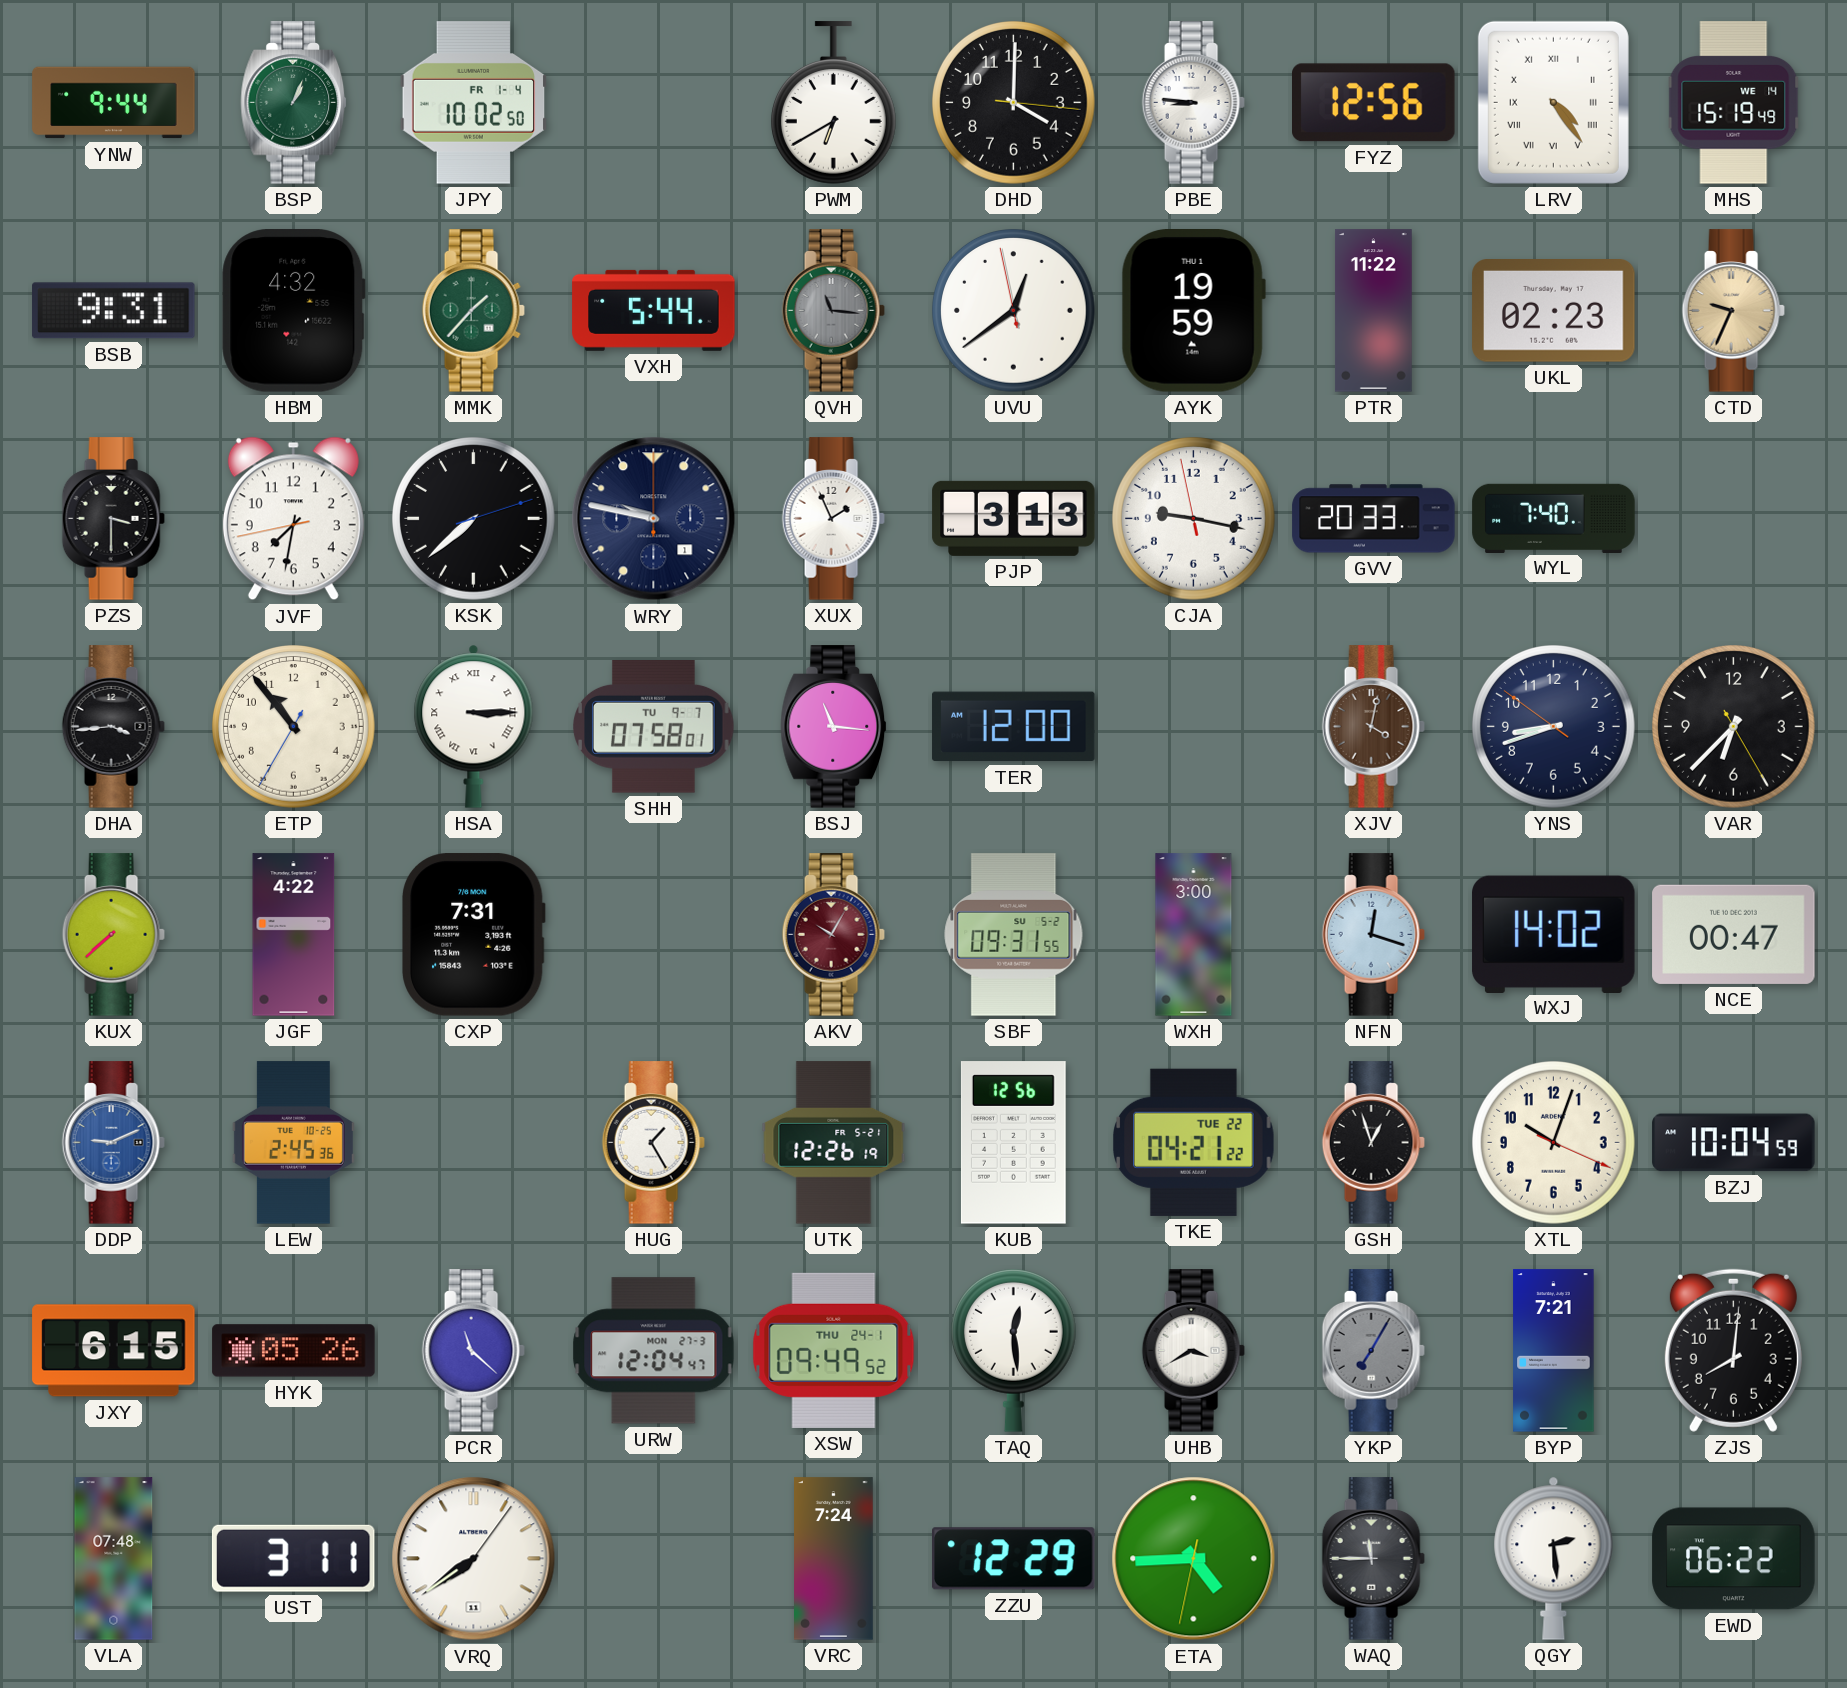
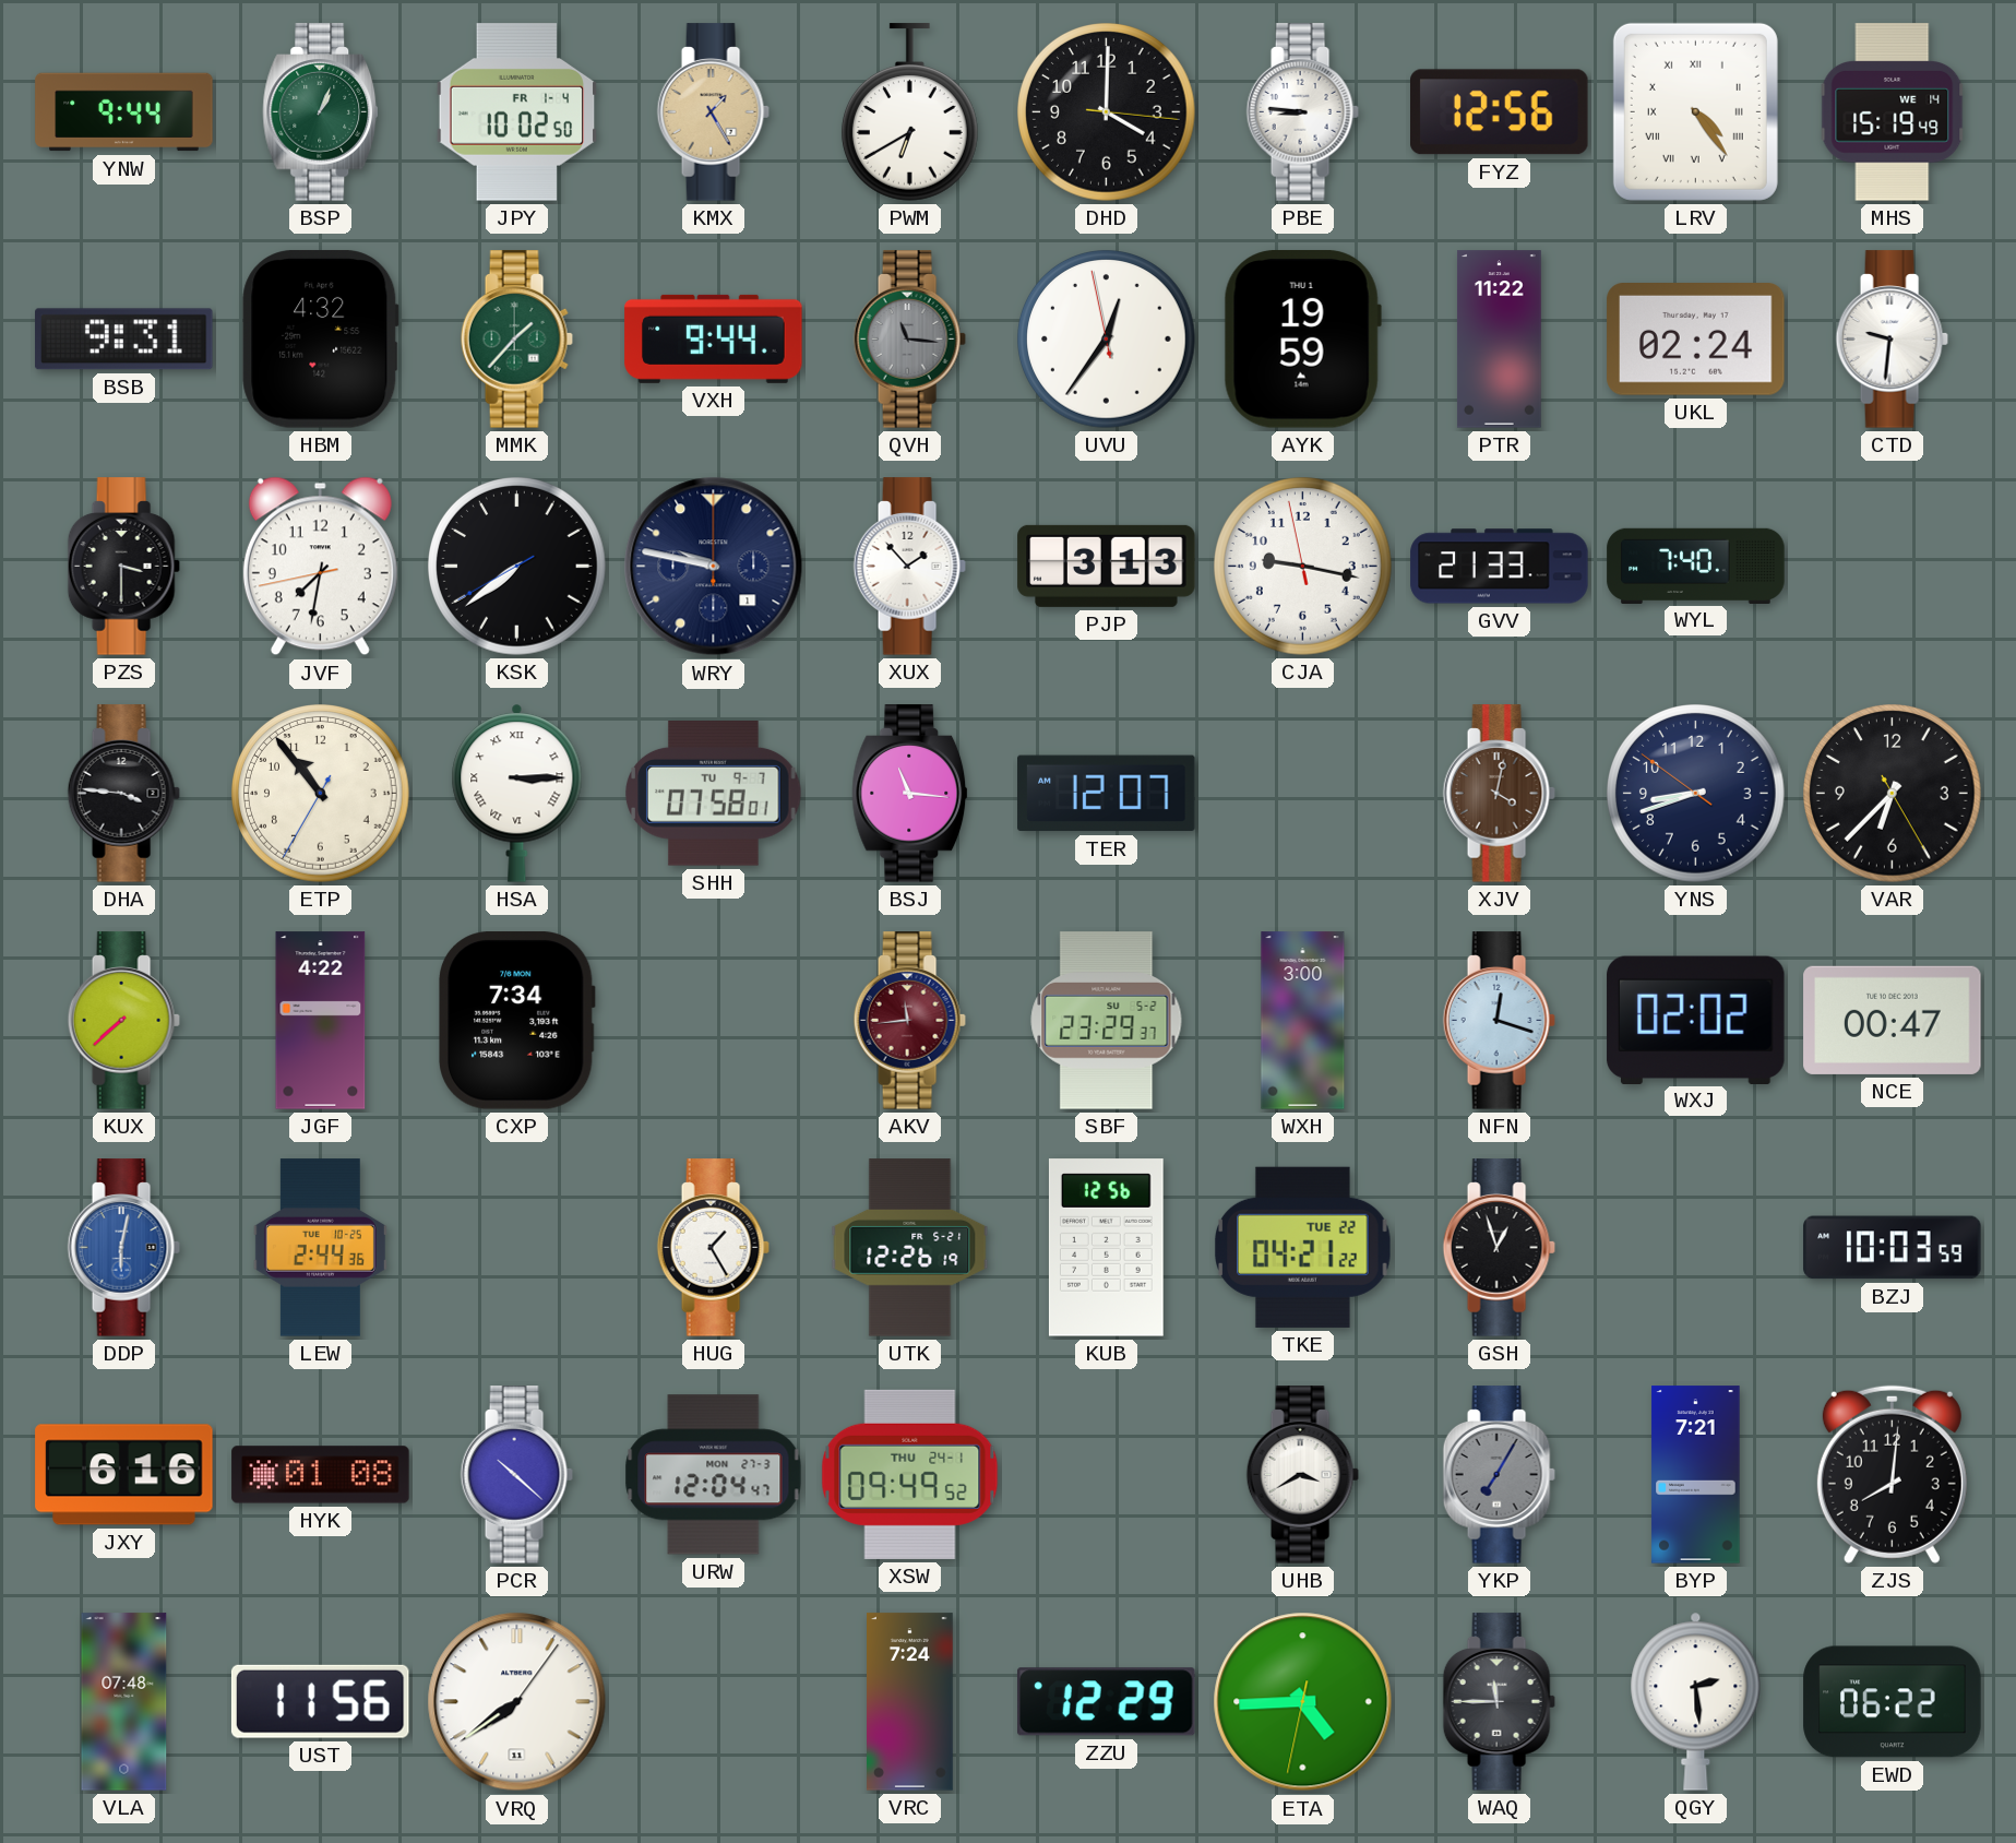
KMX: none -> 1:25
VXH: 5:44 -> 9:44
UVU: 12:38 -> 12:35
UKL: 02:23 -> 02:24
CTD: 9:34 -> 9:31
CTD dial: champagne -> white
KSK: 7:38:12 -> 7:38:40
XUX: 1:56 -> 1:53
GVV: 20:33 -> 21:33
DHA: 3:44 -> 3:46
TER: 12:00 -> 12:07
CXP: 7:31 -> 7:34
AKV: 10:05 -> 11:44
SBF: 09:31 -> 23:29
WXJ: 14:02 -> 02:02
DDP: 9:11 -> 6:02
LEW: 2:45 -> 2:44
XTL: 10:03 -> none
BZJ: 10:04 -> 10:03
JXY: 6:15 -> 6:16
HYK: 05:26 -> 01:08
PCR: 11:22 -> 10:22
TAQ: 12:29 -> none
UST: 3:11 -> 11:56
